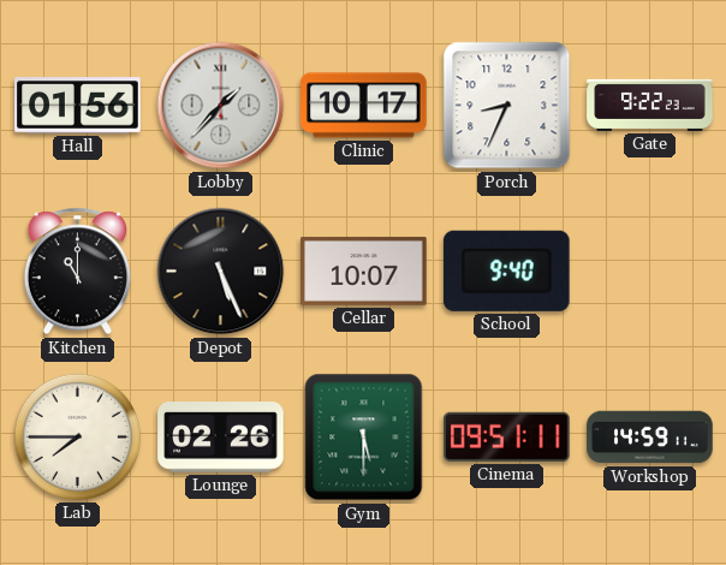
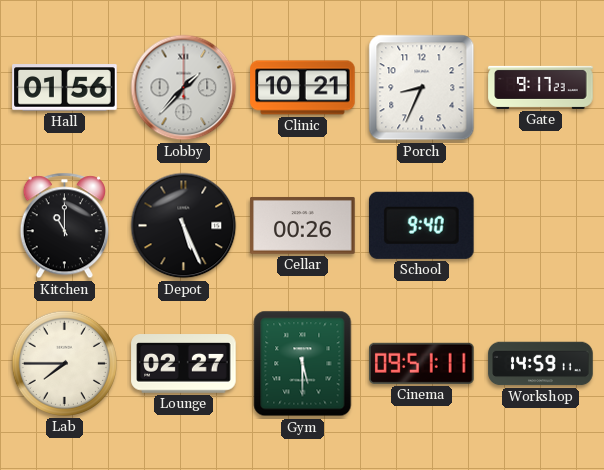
Clinic: 10:17 -> 10:21
Gate: 9:22 -> 9:17
Cellar: 10:07 -> 00:26
Lounge: 02:26 -> 02:27
